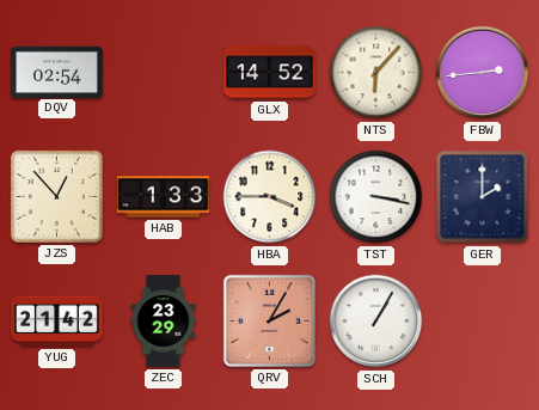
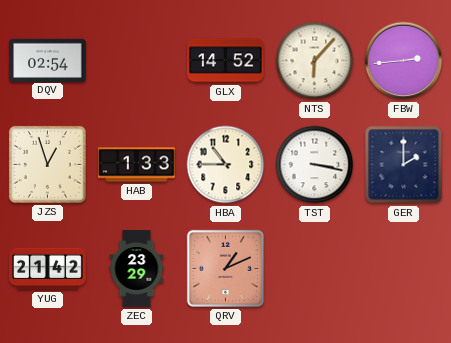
JZS: 12:53 -> 12:57
HBA: 3:45 -> 10:45
QRV: 2:05 -> 1:11
SCH: 1:05 -> none
